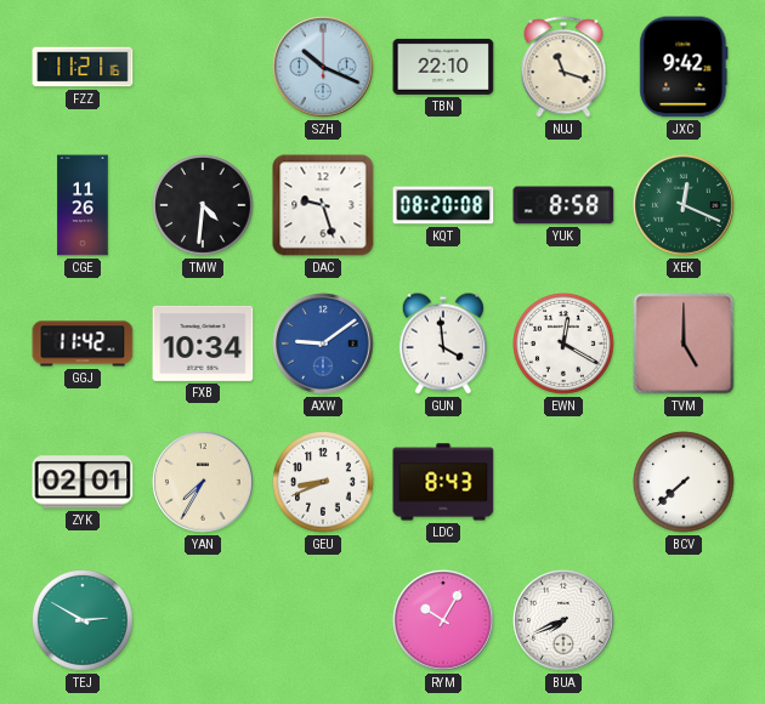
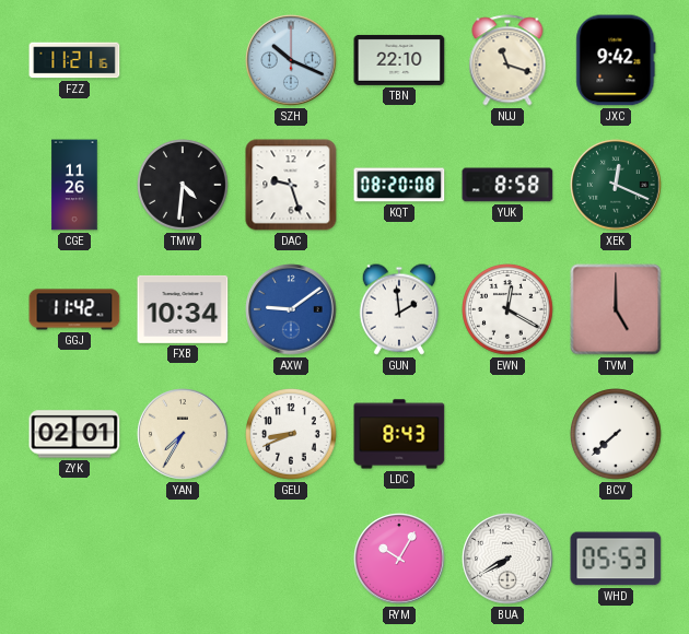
GUN: 3:59 -> 1:59
TEJ: 2:50 -> none
BUA: 7:41 -> 7:40
WHD: none -> 05:53
